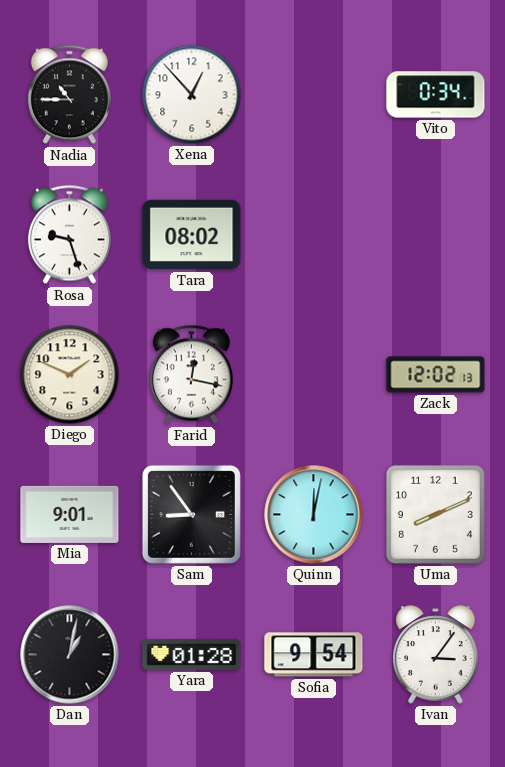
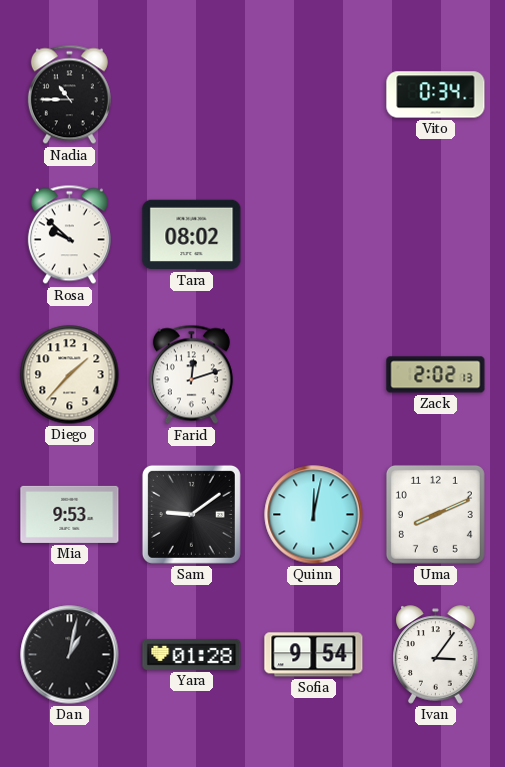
Xena: 12:53 -> none
Rosa: 9:27 -> 9:52
Diego: 1:49 -> 1:37
Farid: 12:17 -> 12:12
Zack: 12:02 -> 2:02
Mia: 9:01 -> 9:53
Sam: 8:54 -> 9:09
